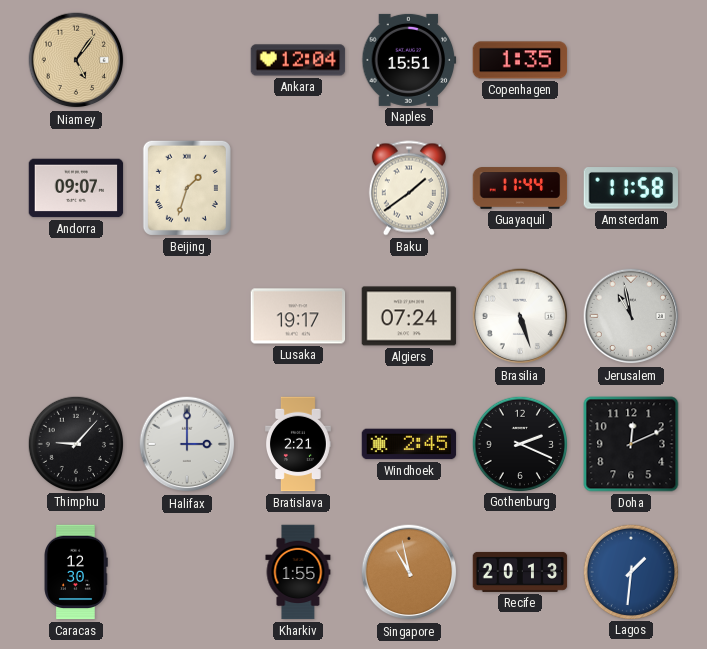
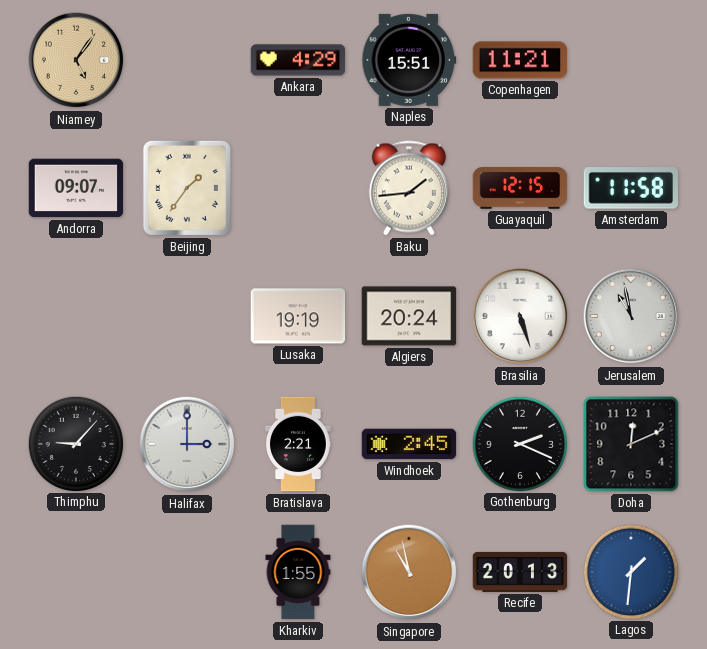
Ankara: 12:04 -> 4:29
Copenhagen: 1:35 -> 11:21
Beijing: 1:33 -> 1:36
Baku: 1:39 -> 1:44
Guayaquil: 11:44 -> 12:15
Lusaka: 19:17 -> 19:19
Algiers: 07:24 -> 20:24
Caracas: 12:30 -> none
